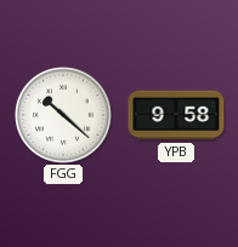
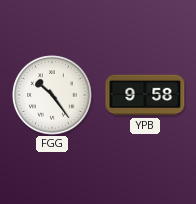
FGG: 10:22 -> 10:24
